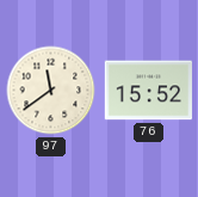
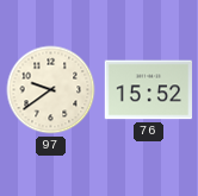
97: 11:39 -> 9:39
